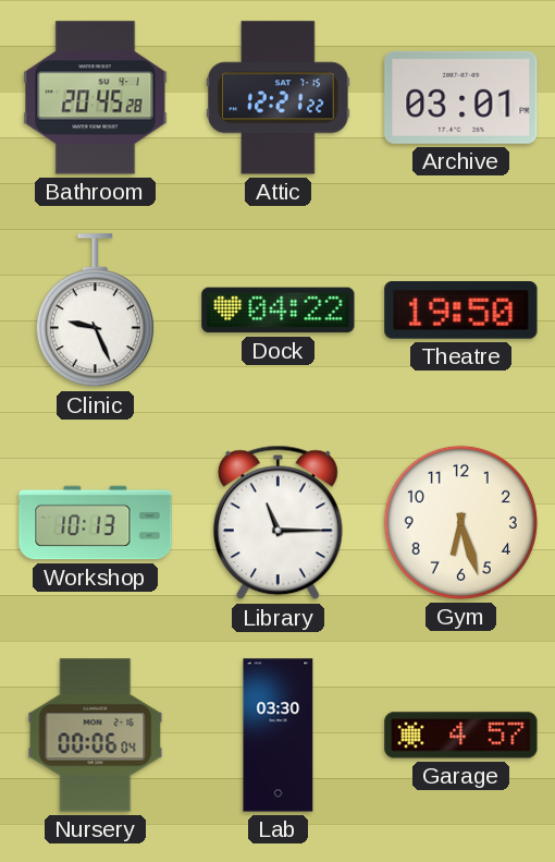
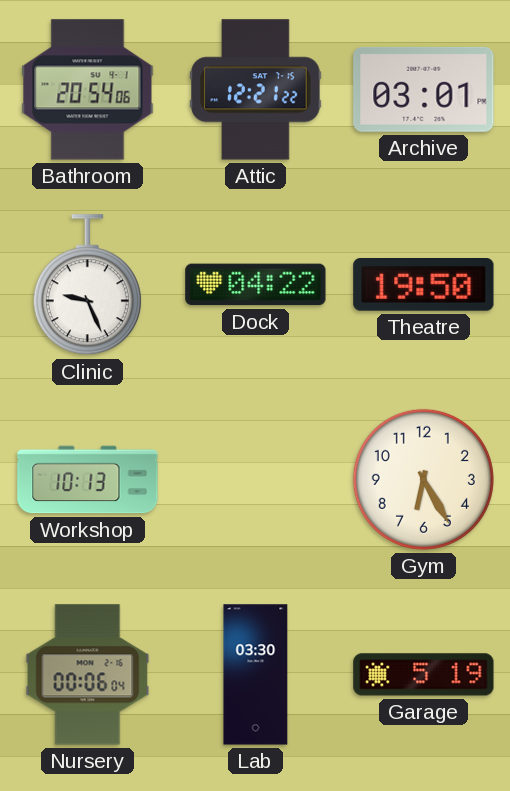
Bathroom: 20:45 -> 20:54
Library: 11:15 -> none
Gym: 6:27 -> 6:25
Garage: 4:57 -> 5:19
